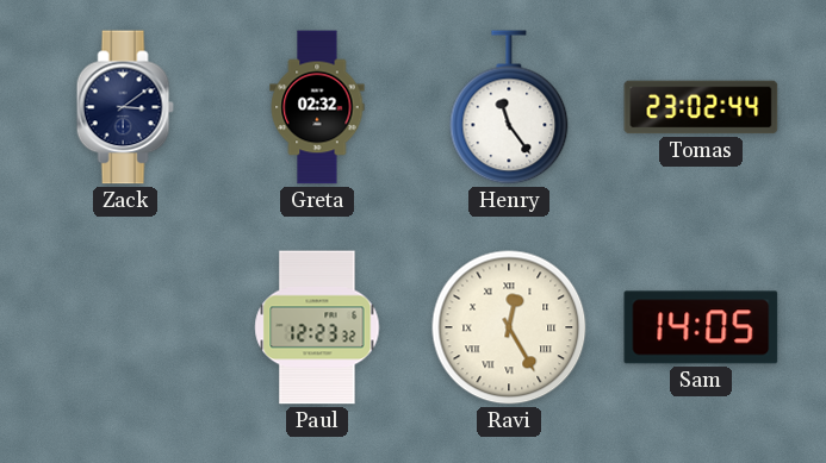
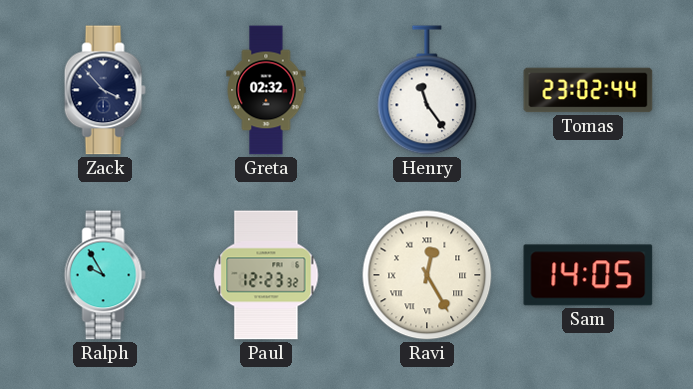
Zack: 3:09 -> 3:53
Ralph: none -> 9:55
